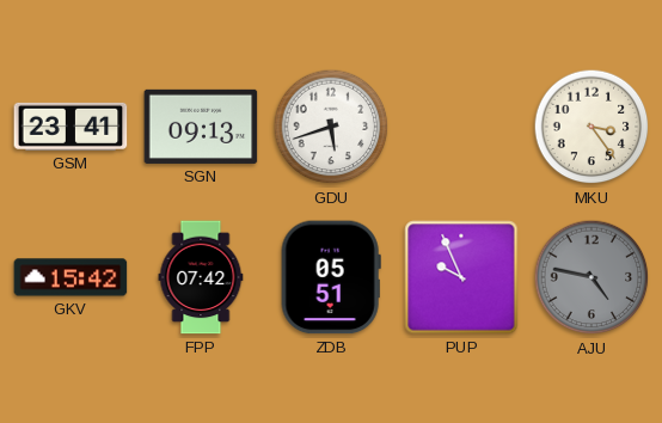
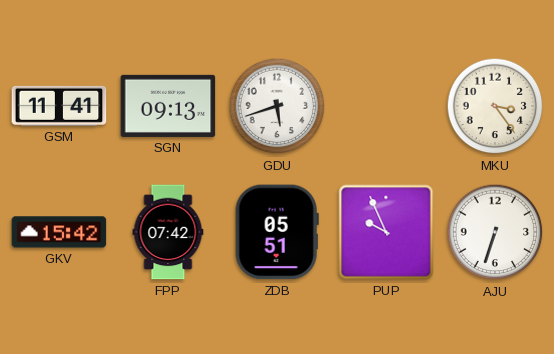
GSM: 23:41 -> 11:41
AJU: 4:47 -> 6:33
AJU dial: grey -> white
